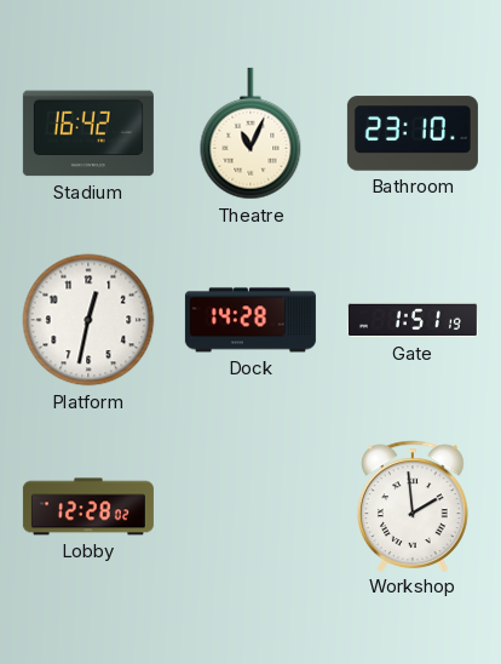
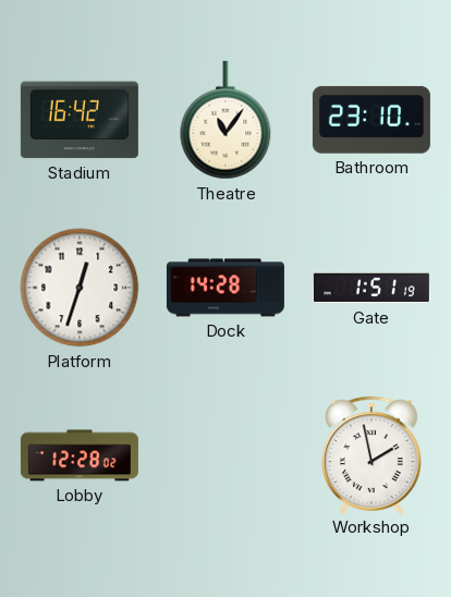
Theatre: 11:04 -> 11:06
Platform: 12:32 -> 12:33
Workshop: 1:59 -> 1:58
